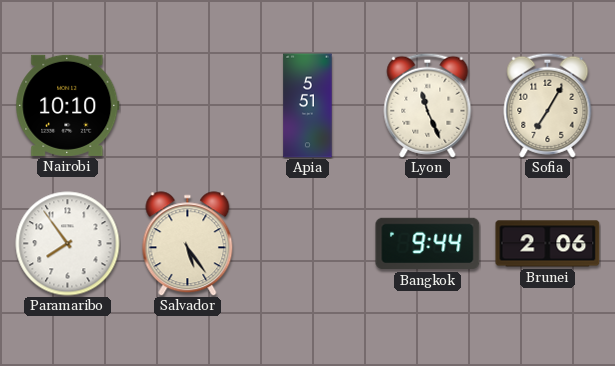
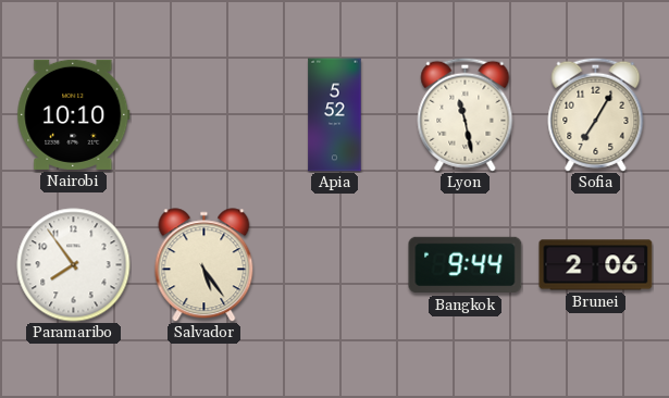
Apia: 5:51 -> 5:52
Lyon: 11:26 -> 11:28
